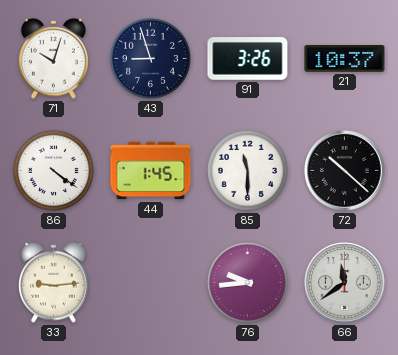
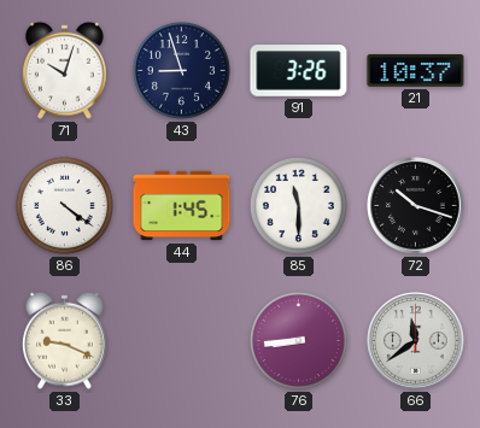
72: 10:22 -> 10:18
33: 9:14 -> 9:19
76: 9:44 -> 8:44
